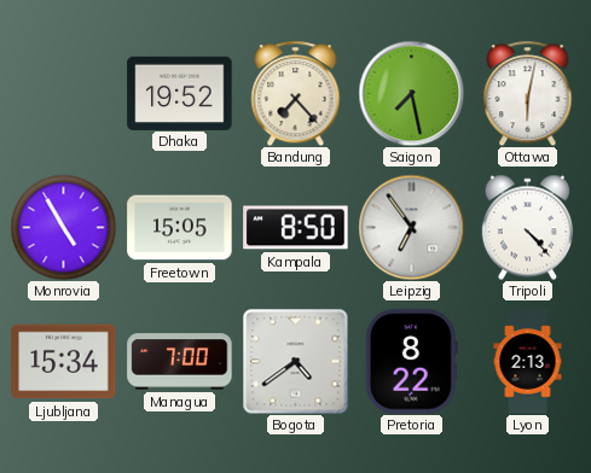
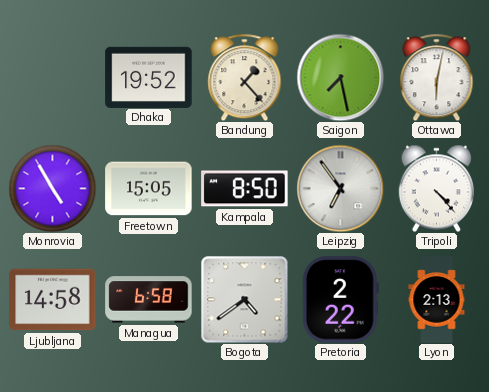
Bandung: 7:23 -> 1:23
Ljubljana: 15:34 -> 14:58
Managua: 7:00 -> 6:58
Pretoria: 8:22 -> 2:22
